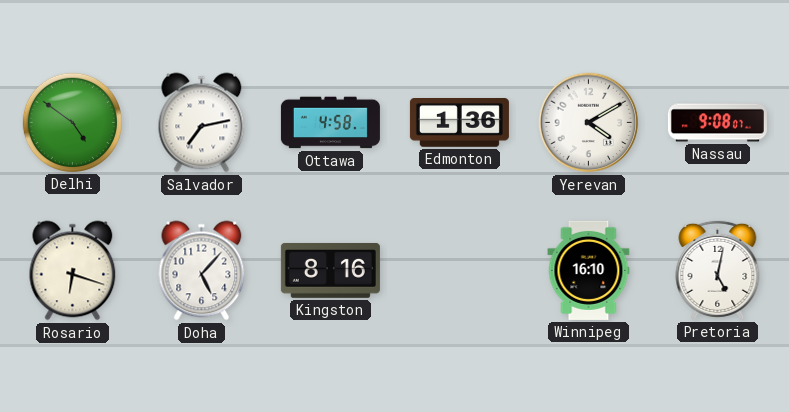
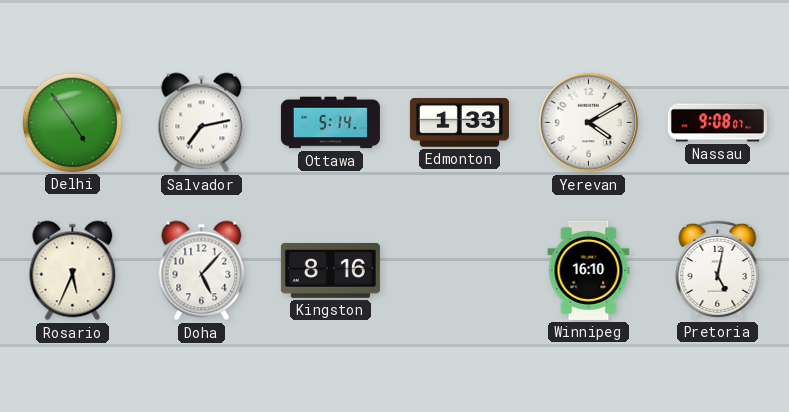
Delhi: 4:51 -> 4:54
Ottawa: 4:58 -> 5:14
Edmonton: 1:36 -> 1:33
Rosario: 6:18 -> 5:34
